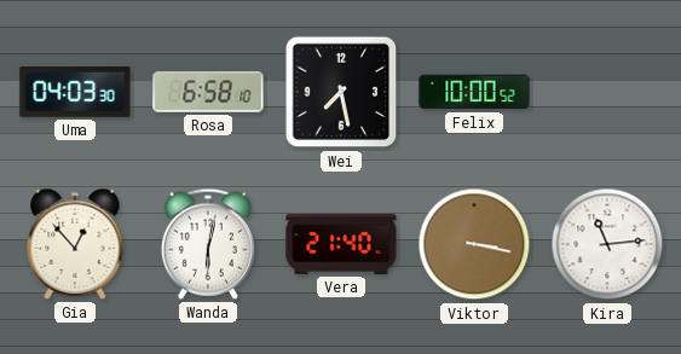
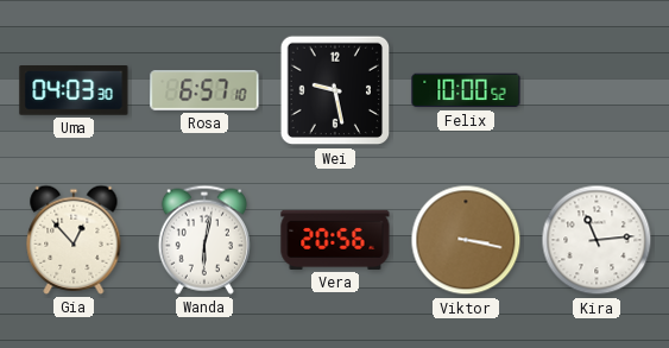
Rosa: 6:58 -> 6:57
Wei: 7:28 -> 9:28
Vera: 21:40 -> 20:56
